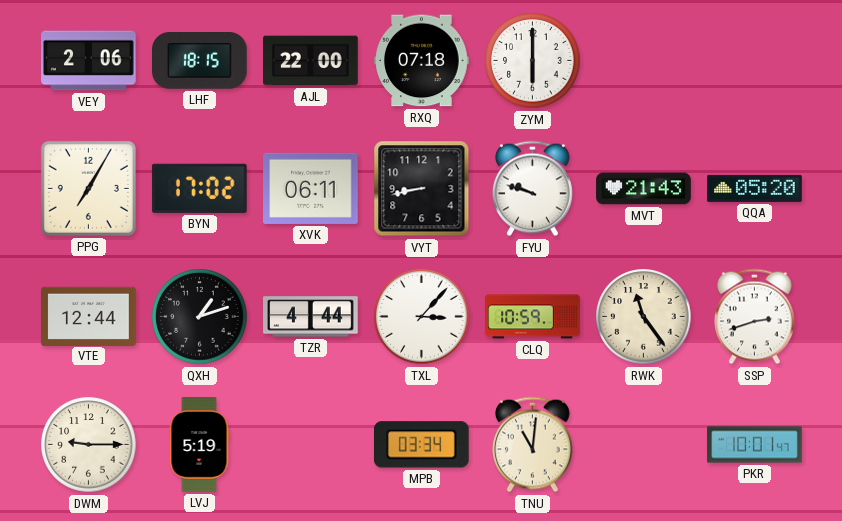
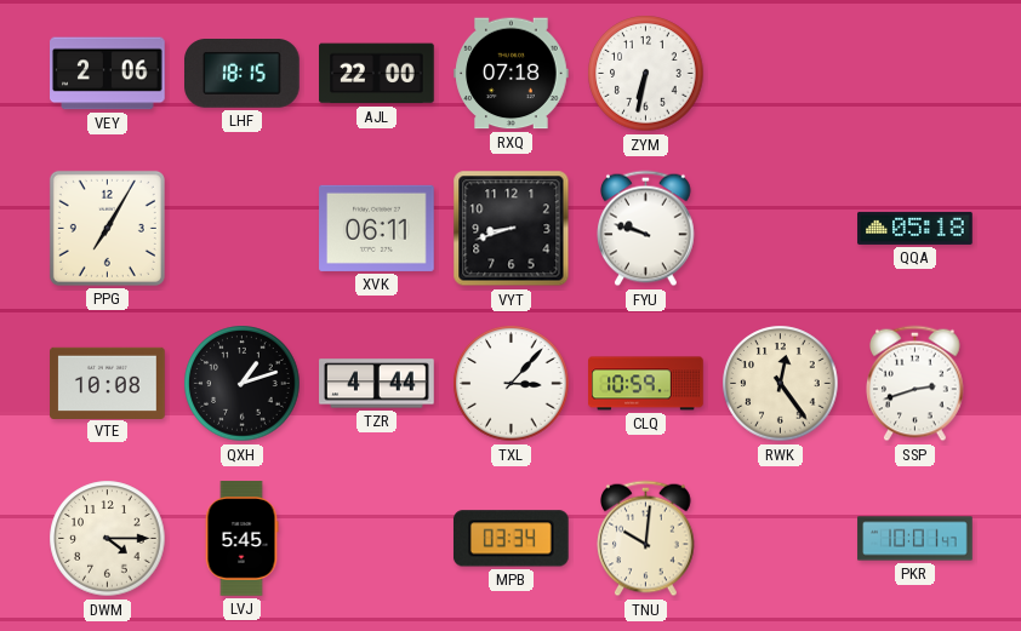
ZYM: 6:00 -> 6:32
BYN: 17:02 -> none
VYT: 8:43 -> 8:42
MVT: 21:43 -> none
QQA: 05:20 -> 05:18
VTE: 12:44 -> 10:08
RWK: 11:24 -> 12:24
DWM: 9:15 -> 4:15
LVJ: 5:19 -> 5:45
TNU: 11:01 -> 10:01
